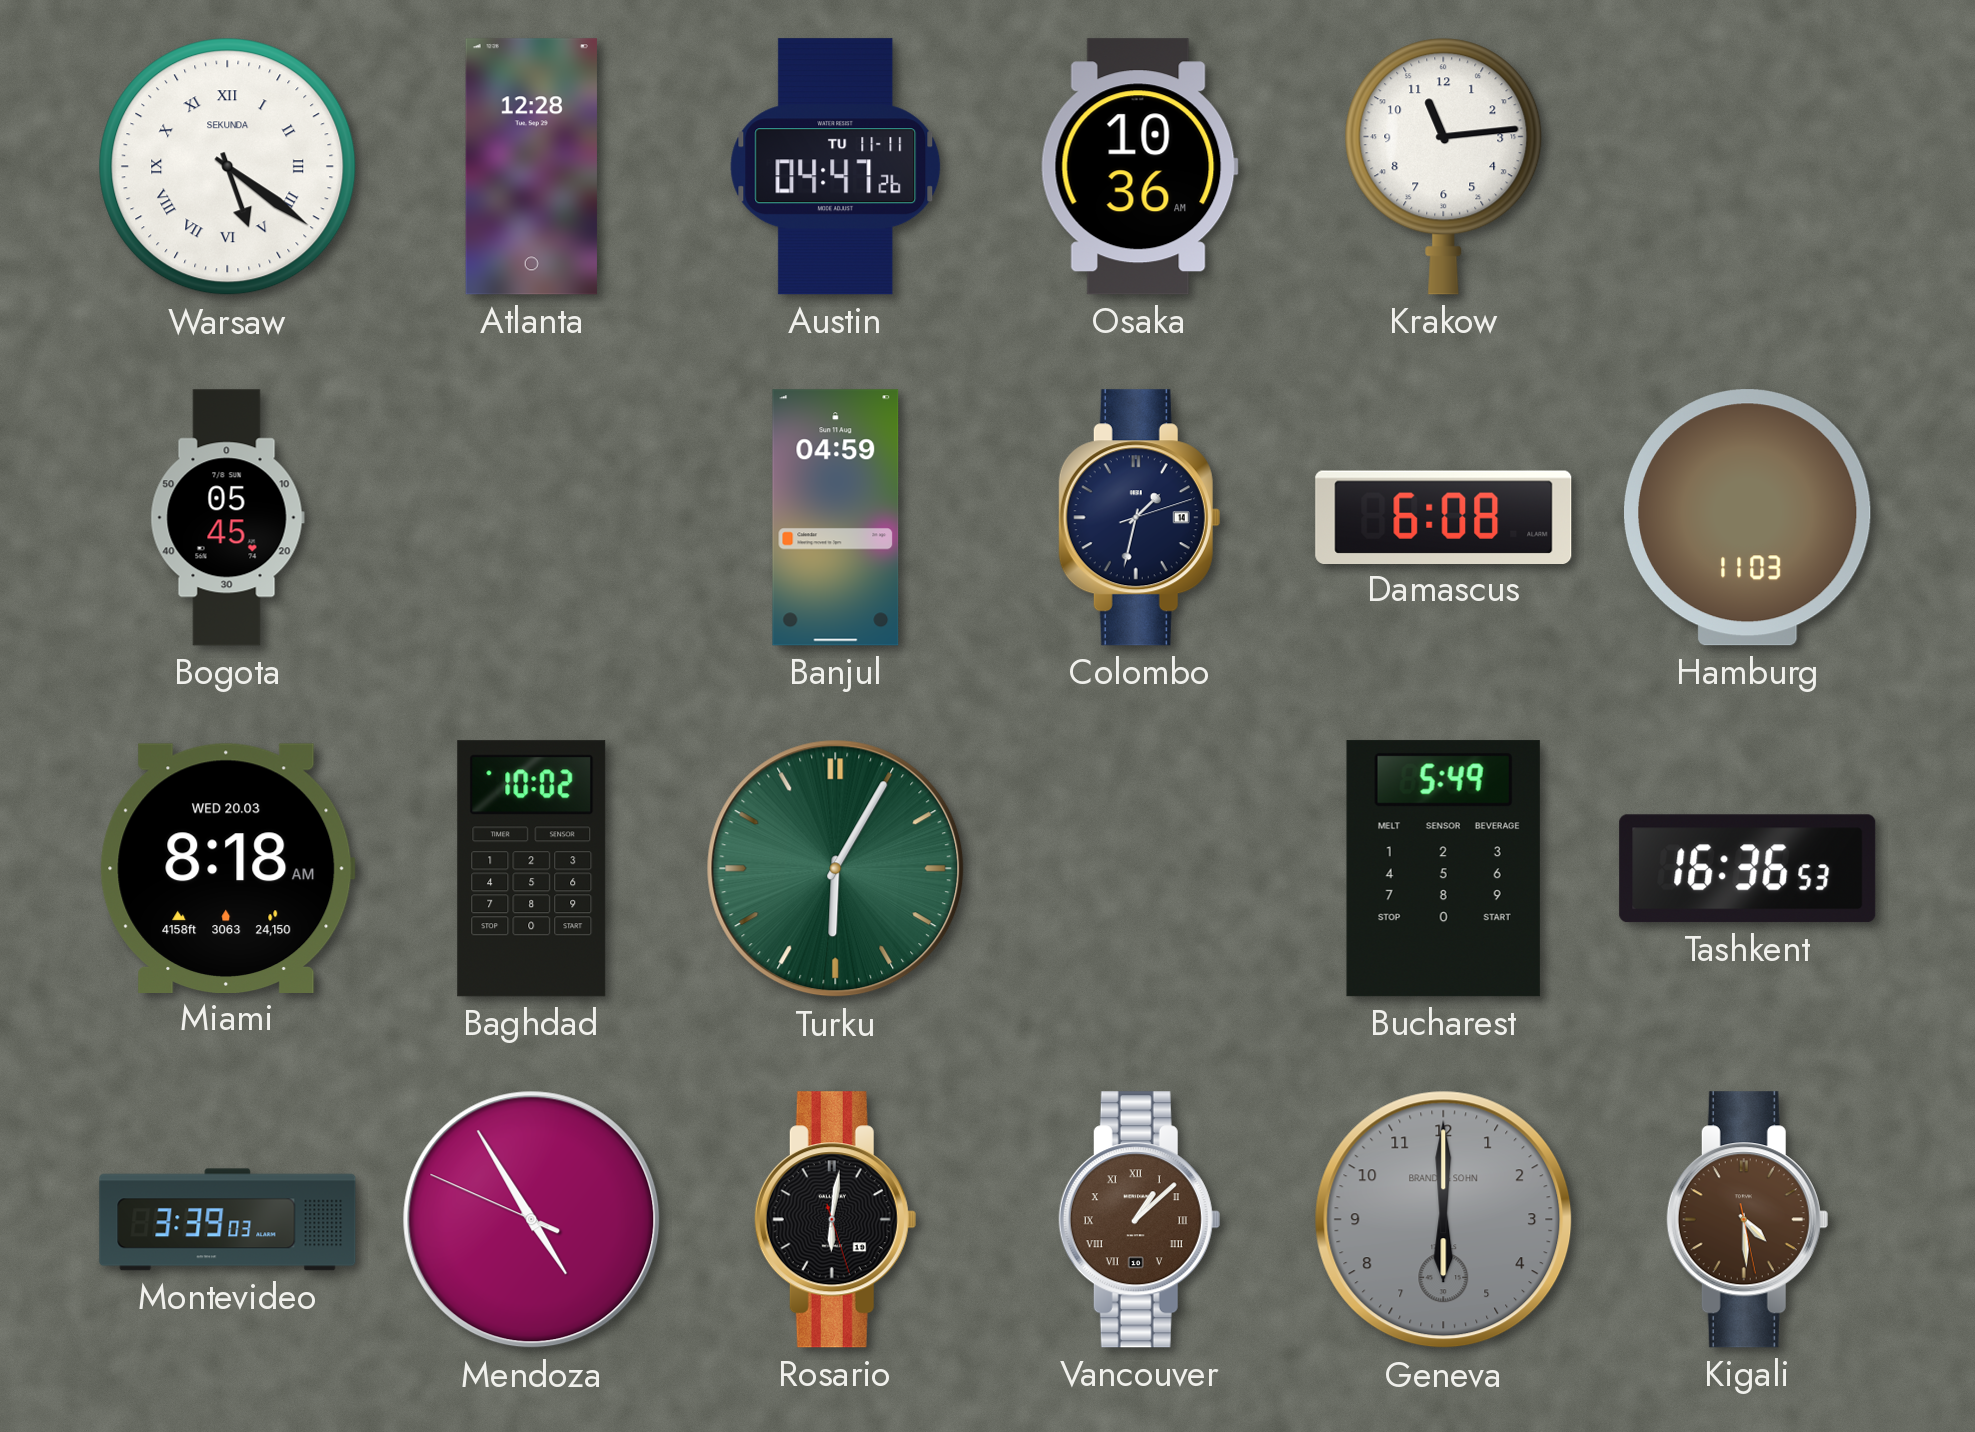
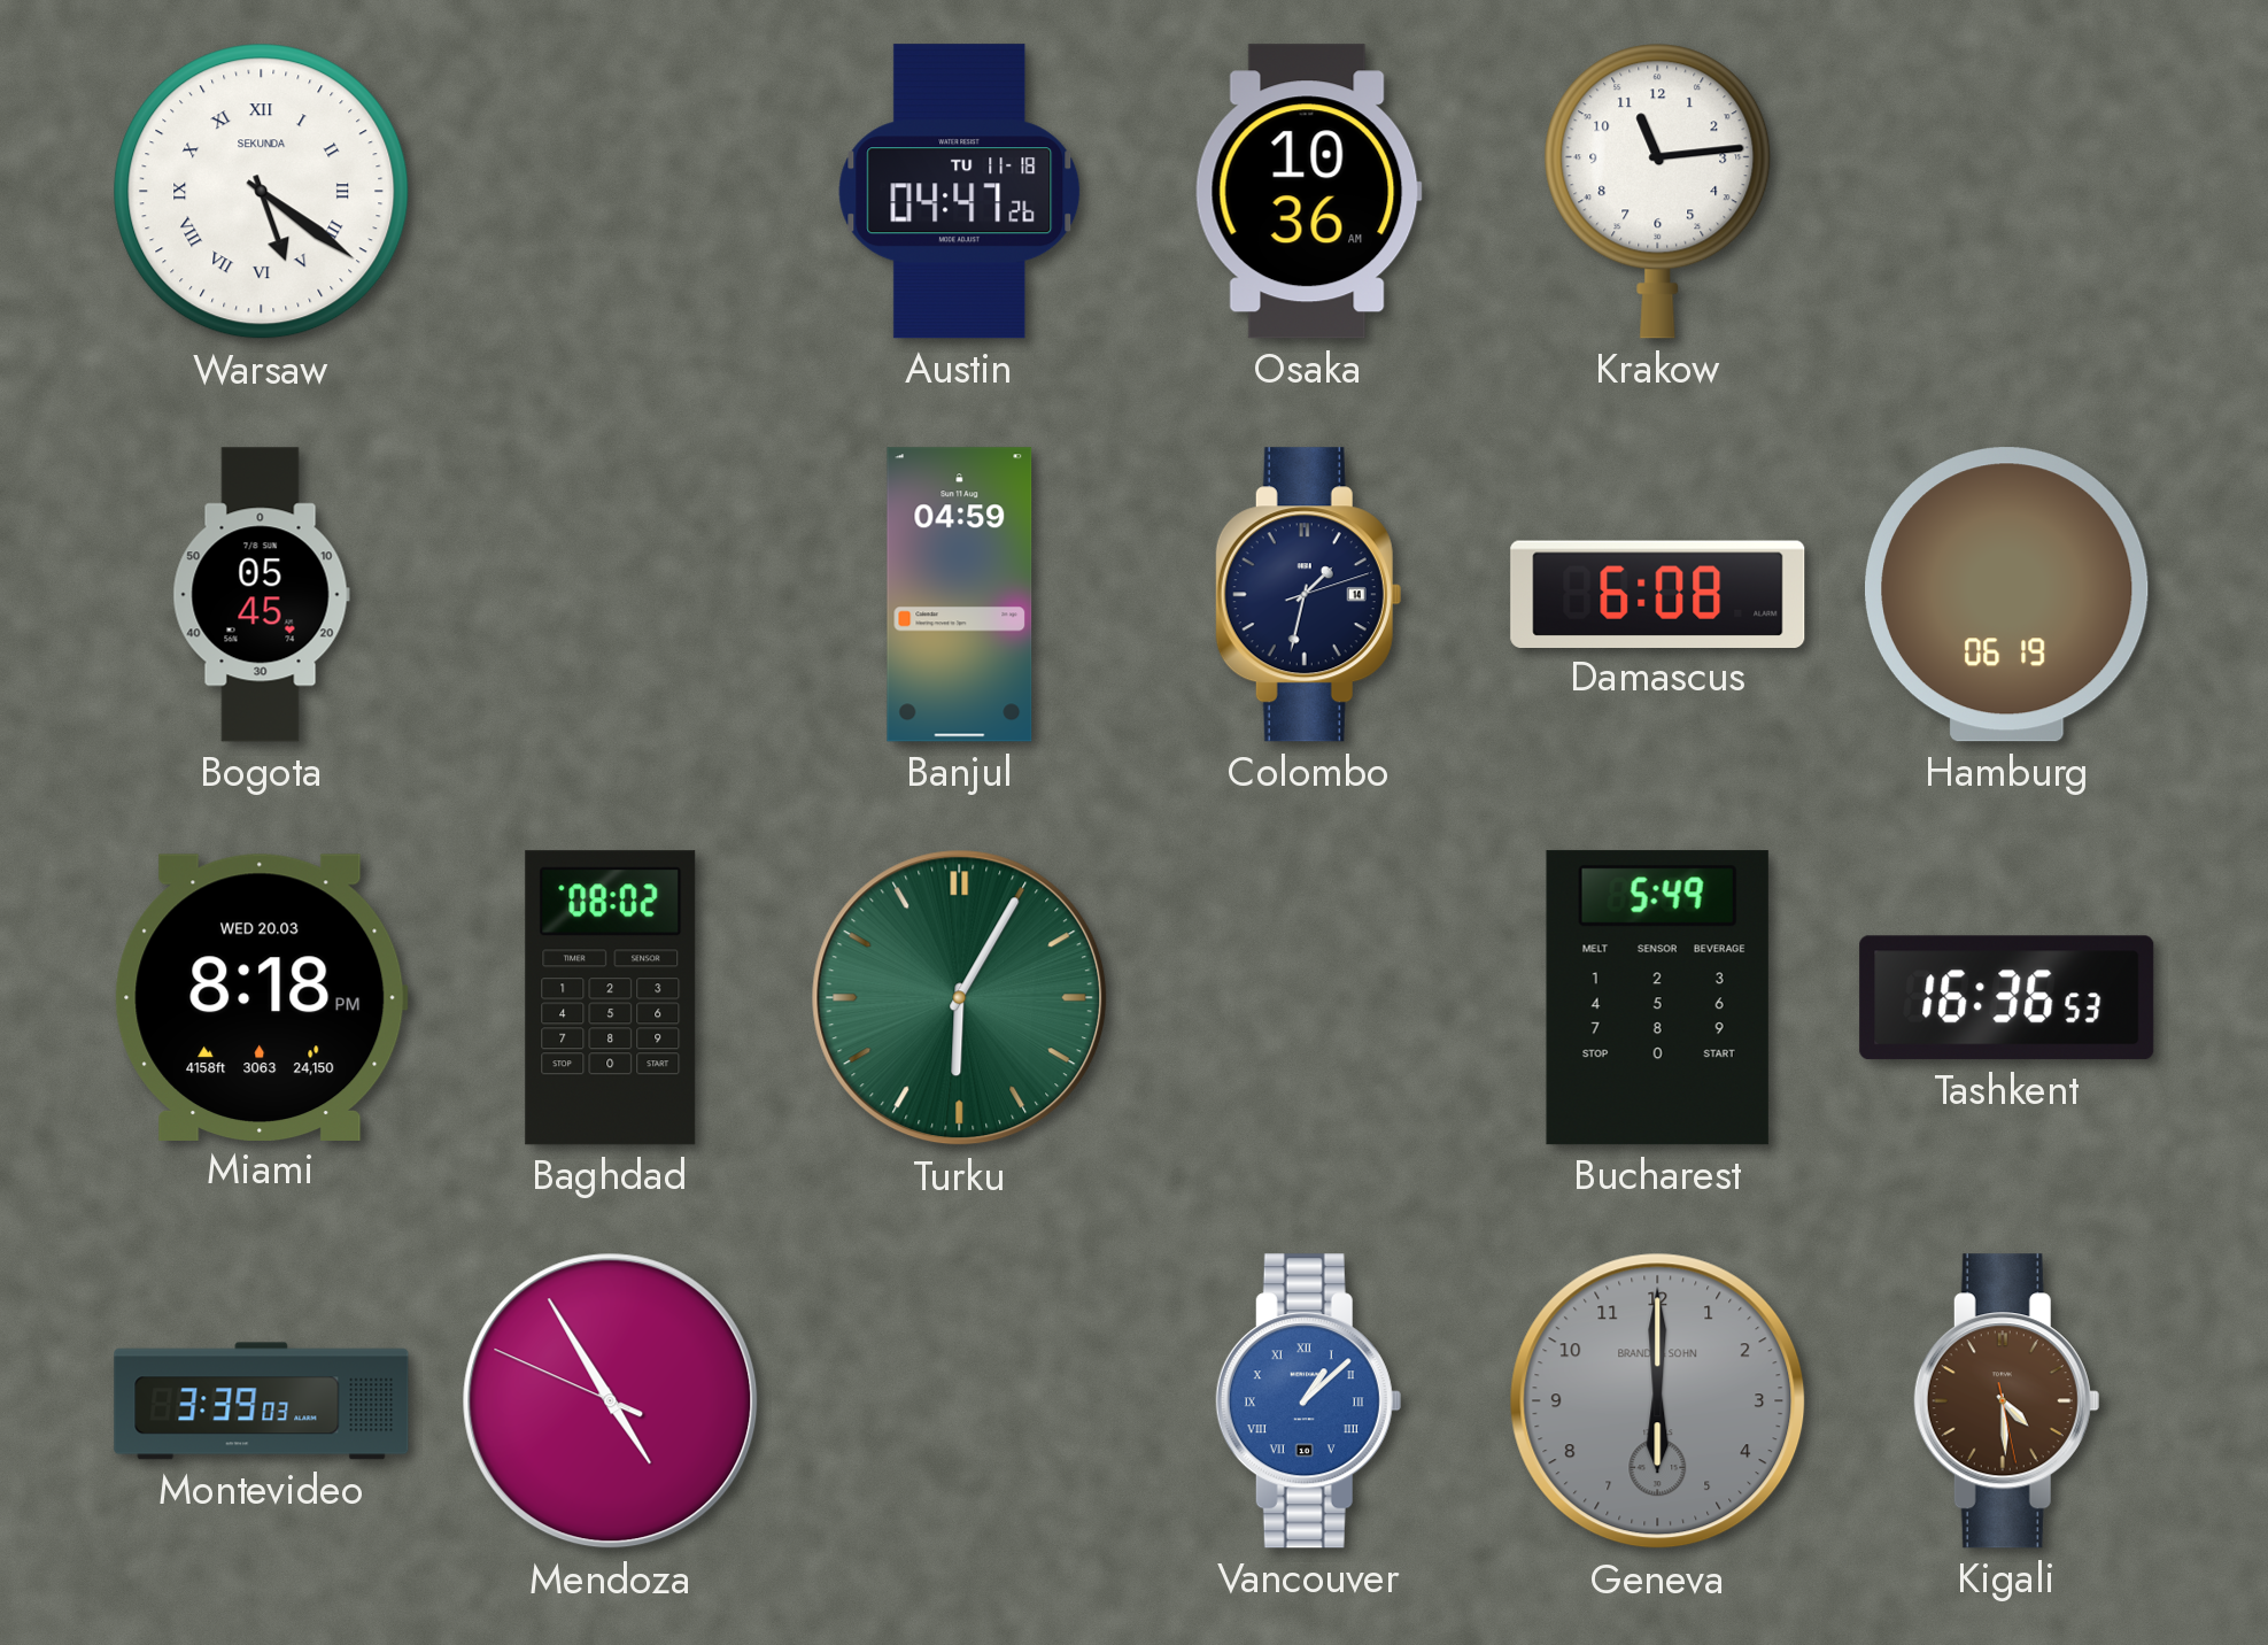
Atlanta: 12:28 -> none
Austin date: TU 11-11 -> TU 11-18
Hamburg: 11:03 -> 06:19
Miami: 8:18 AM -> 8:18 PM
Baghdad: 10:02 -> 08:02
Rosario: 6:01 -> none
Vancouver dial: brown -> blue
